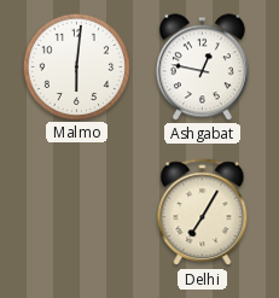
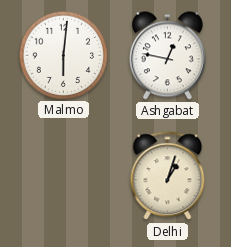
Delhi: 7:05 -> 1:03
